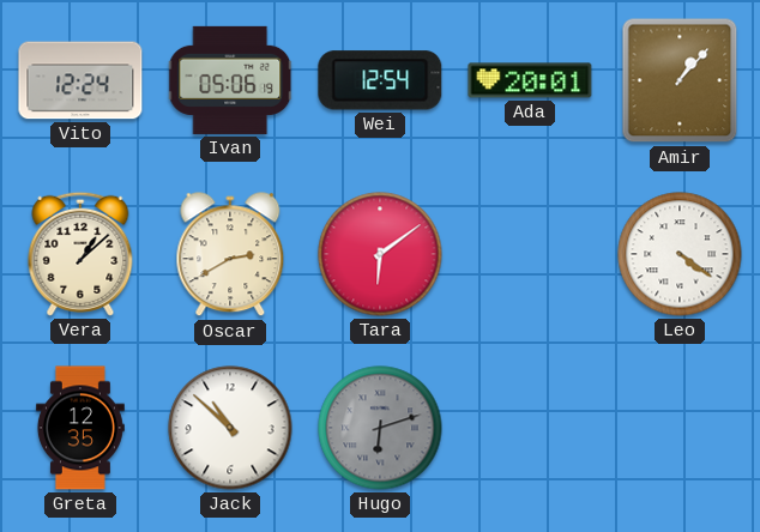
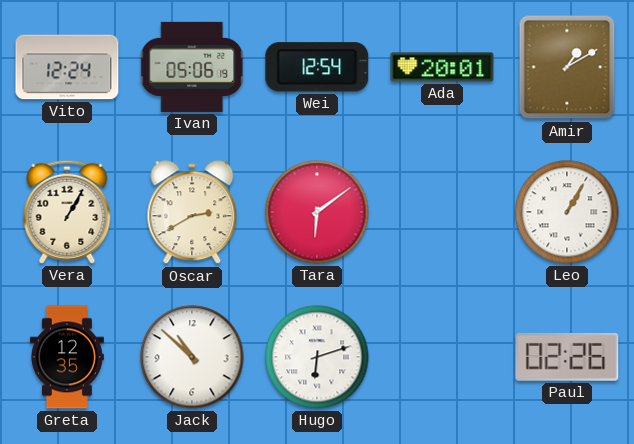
Amir: 1:07 -> 1:10
Vera: 1:08 -> 1:05
Leo: 4:21 -> 1:05
Hugo dial: grey -> white
Paul: none -> 02:26
